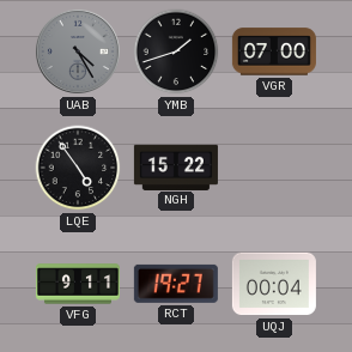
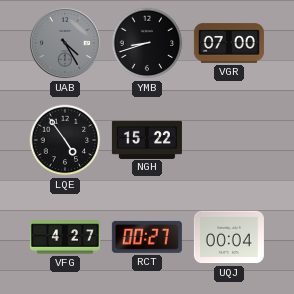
YMB: 1:42 -> 8:42
VFG: 9:11 -> 4:27
RCT: 19:27 -> 00:27
